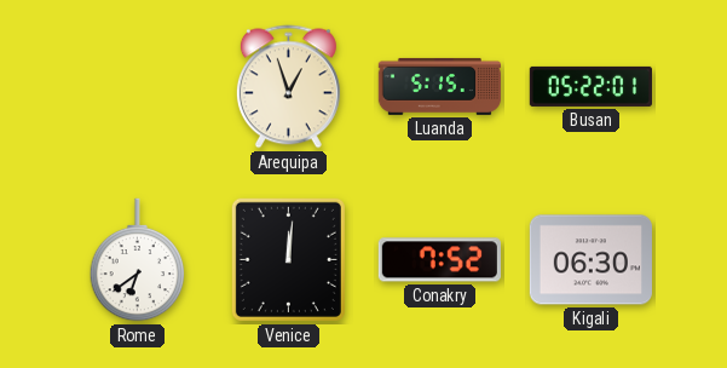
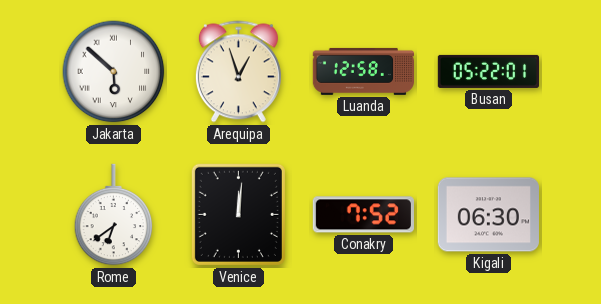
Jakarta: none -> 5:52
Luanda: 5:15 -> 12:58
